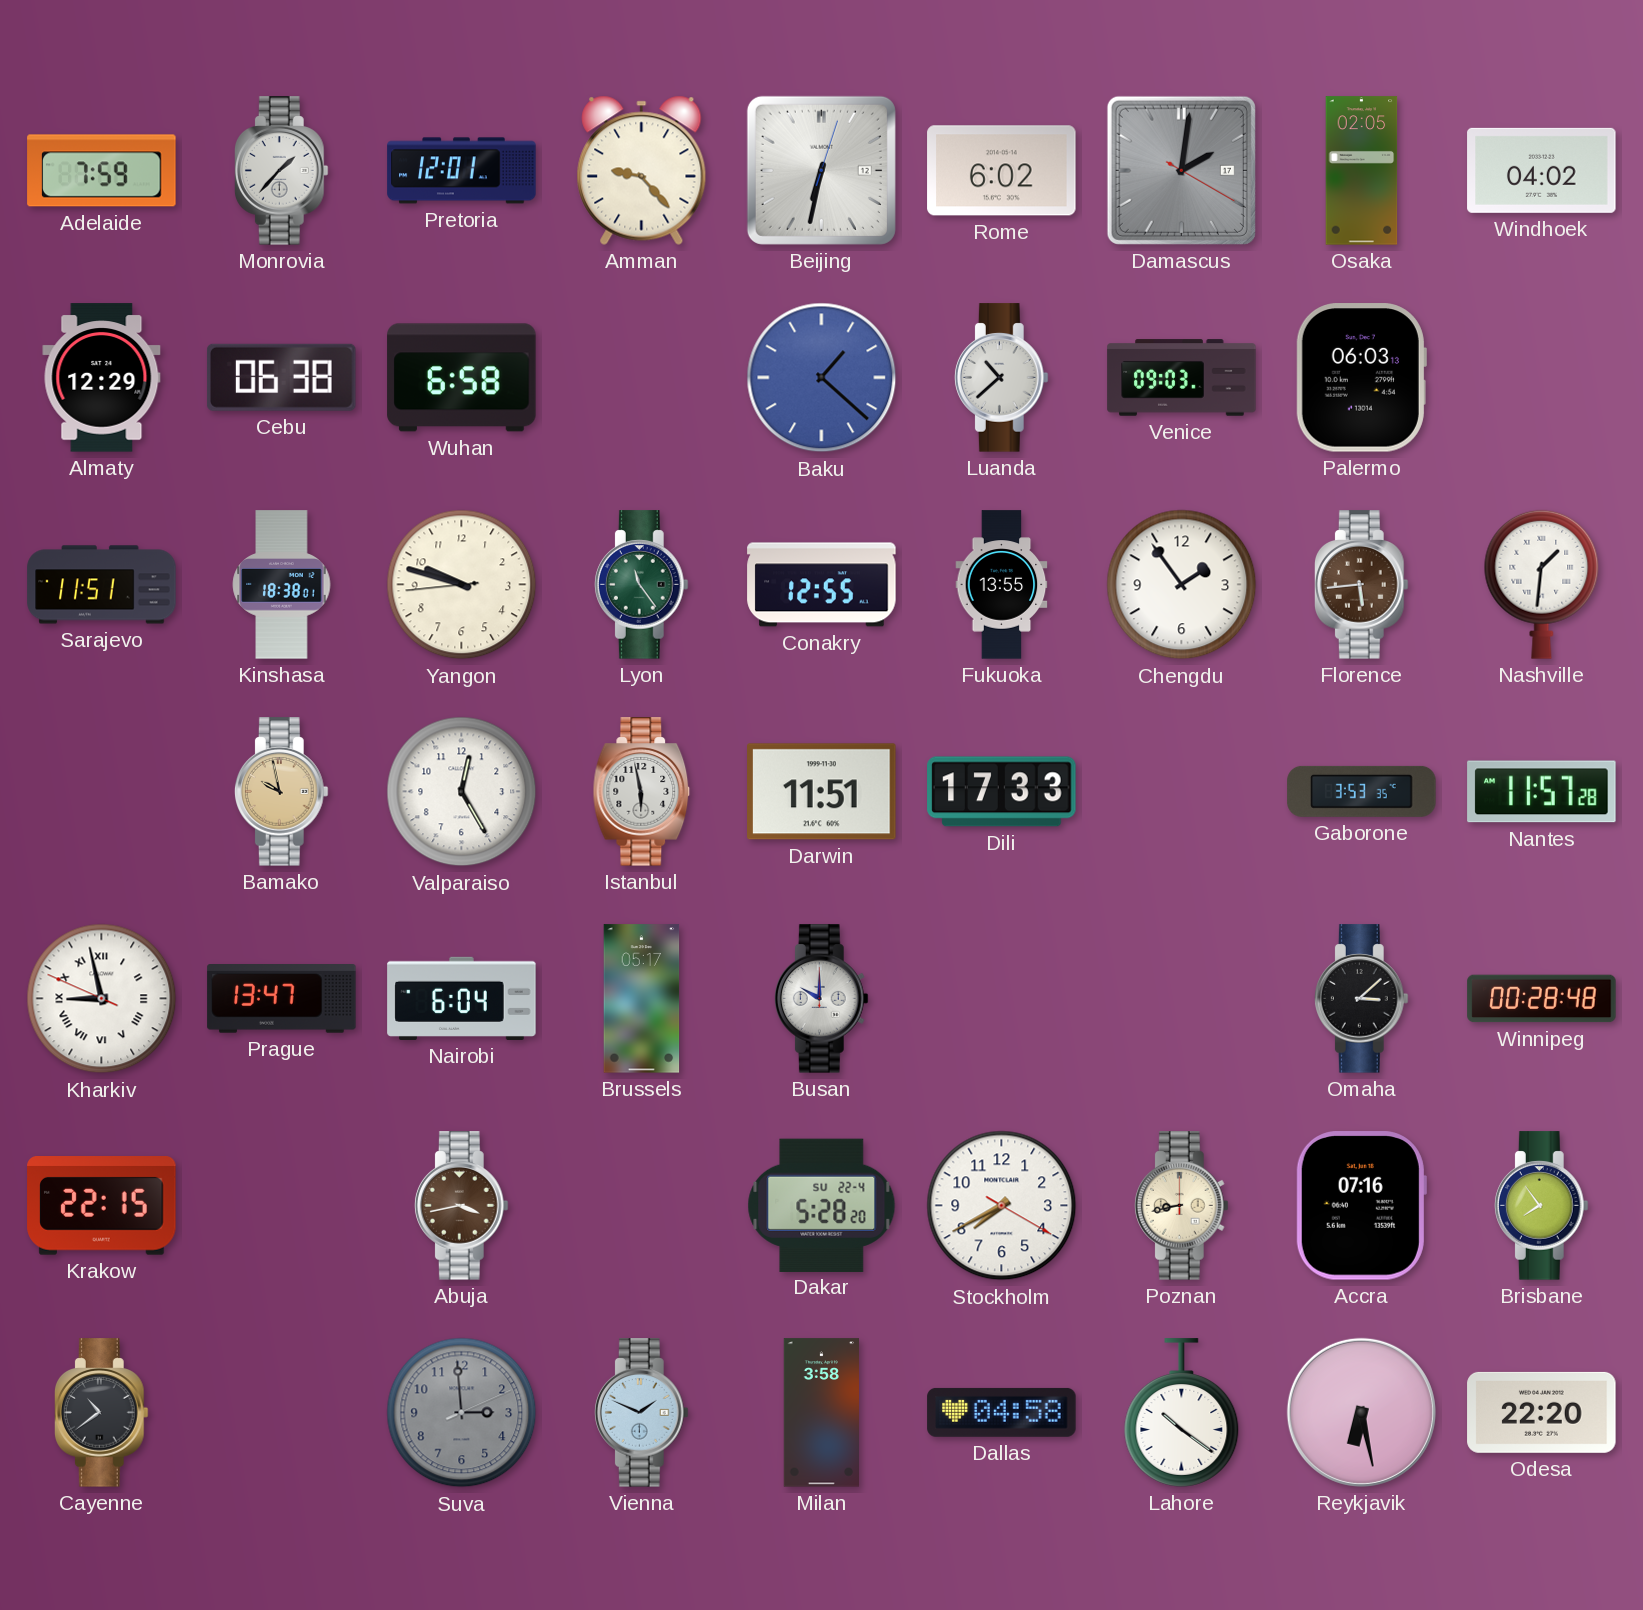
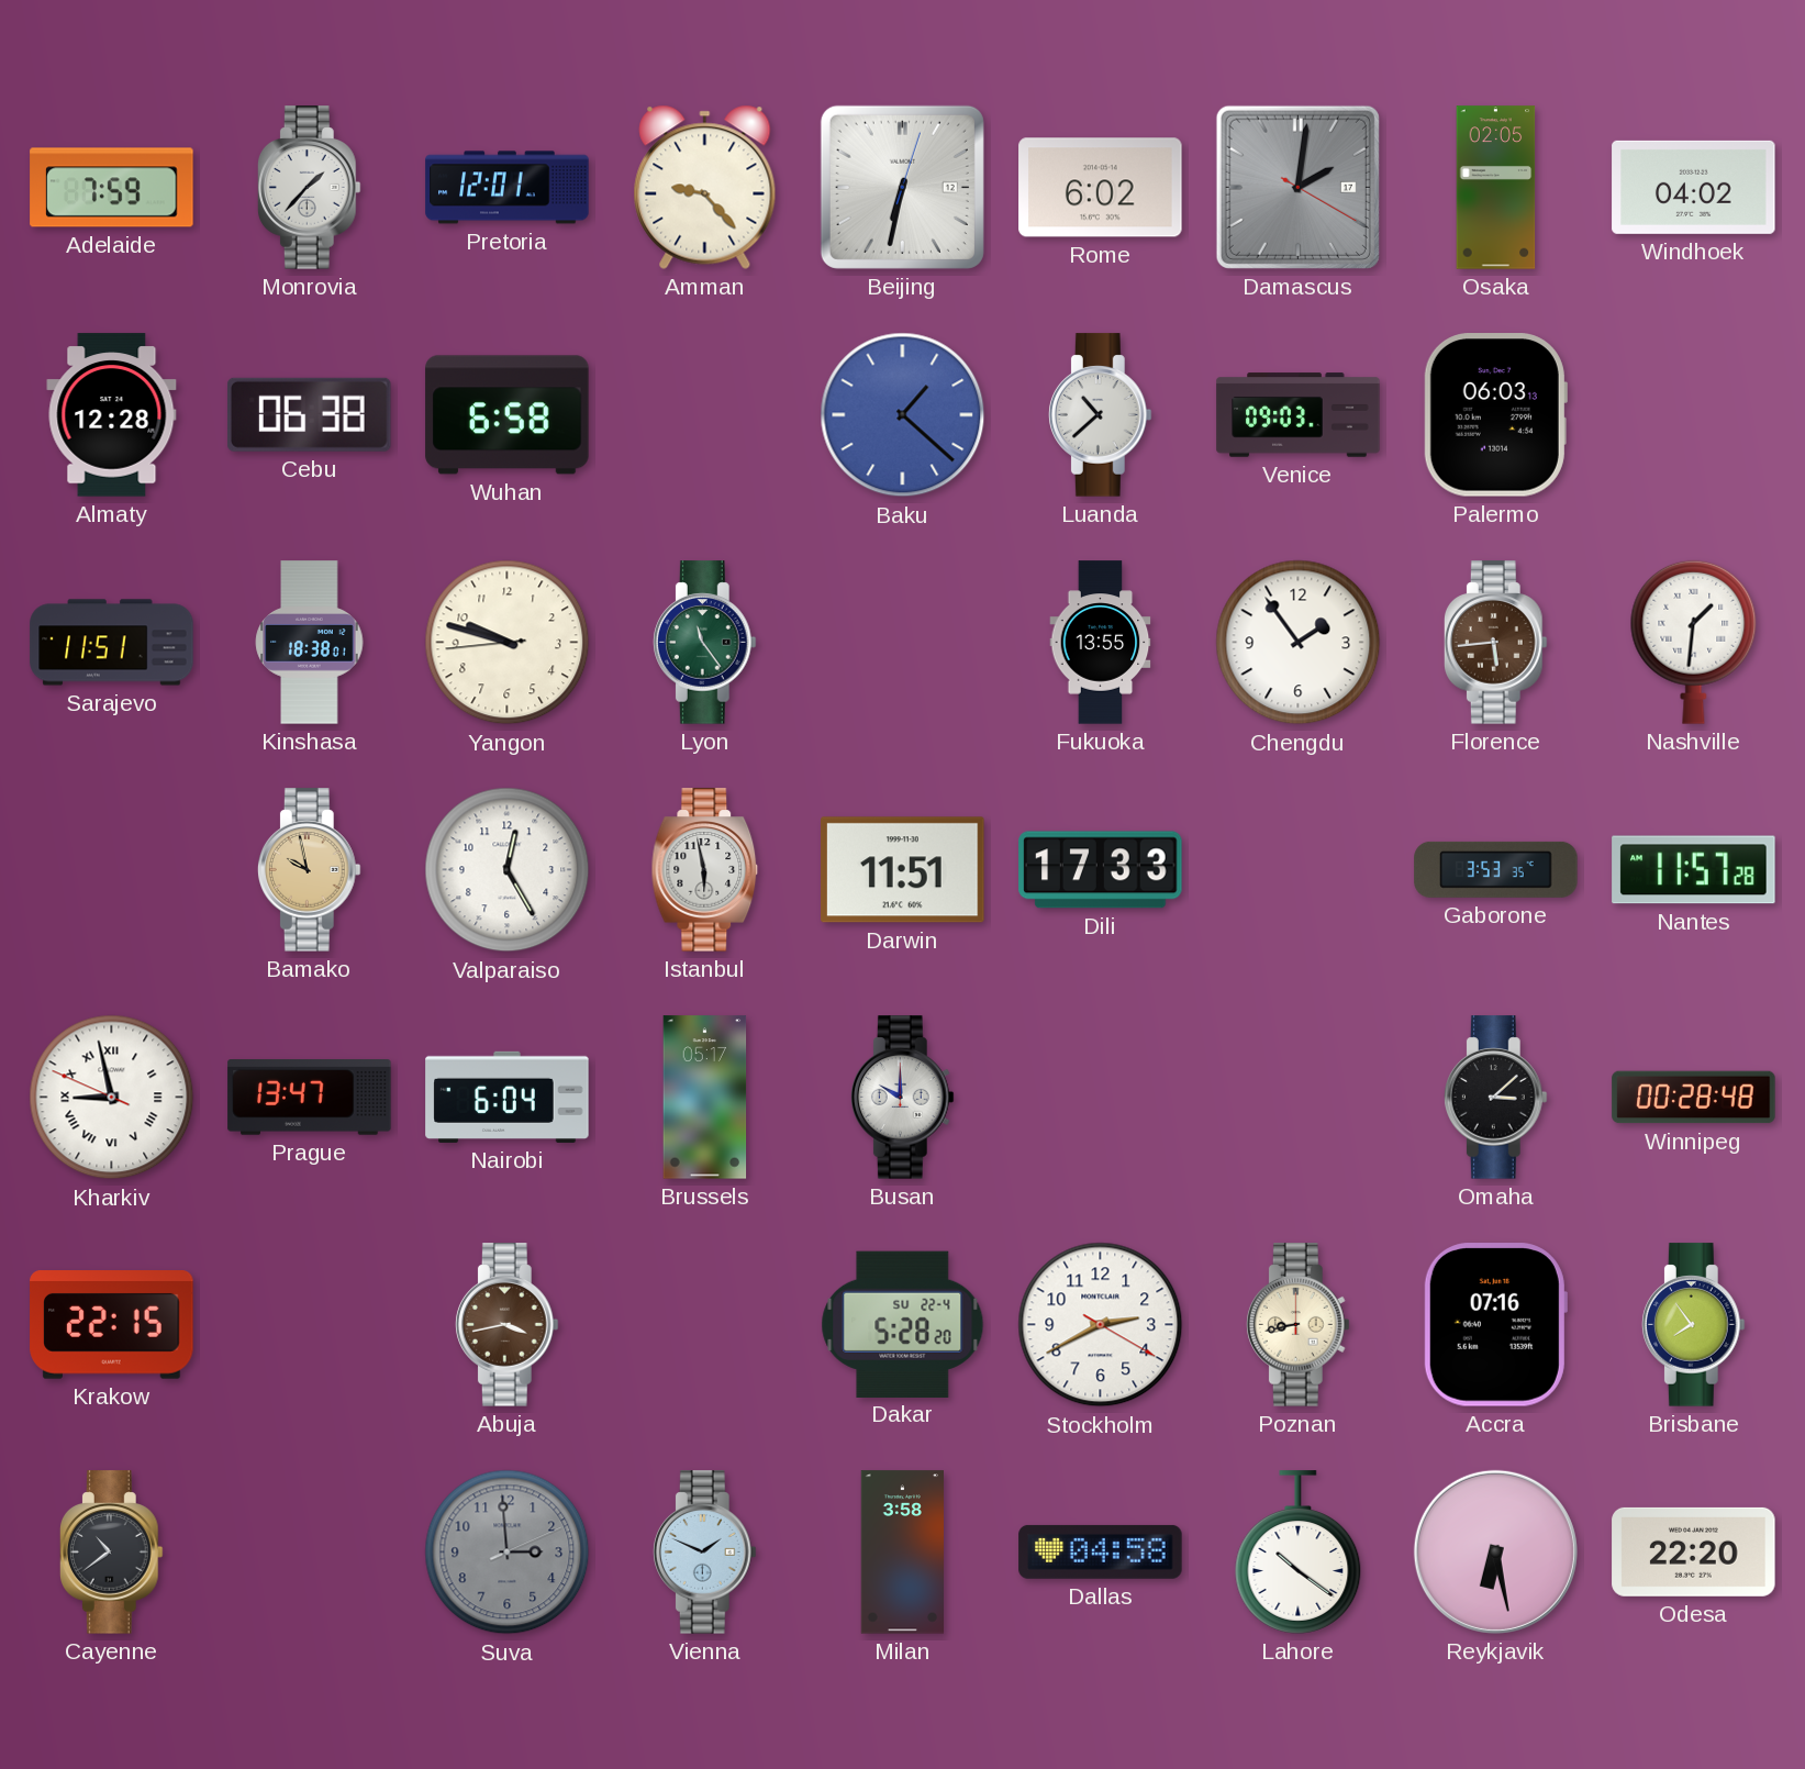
Almaty: 12:29 -> 12:28
Conakry: 12:55 -> none
Stockholm: 7:40 -> 2:40
